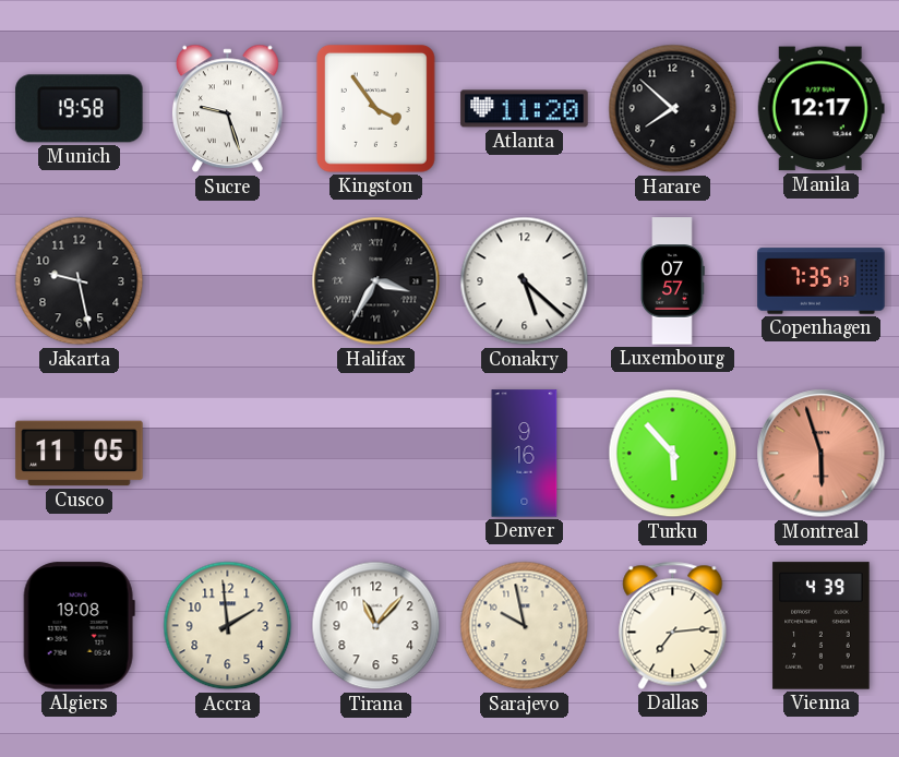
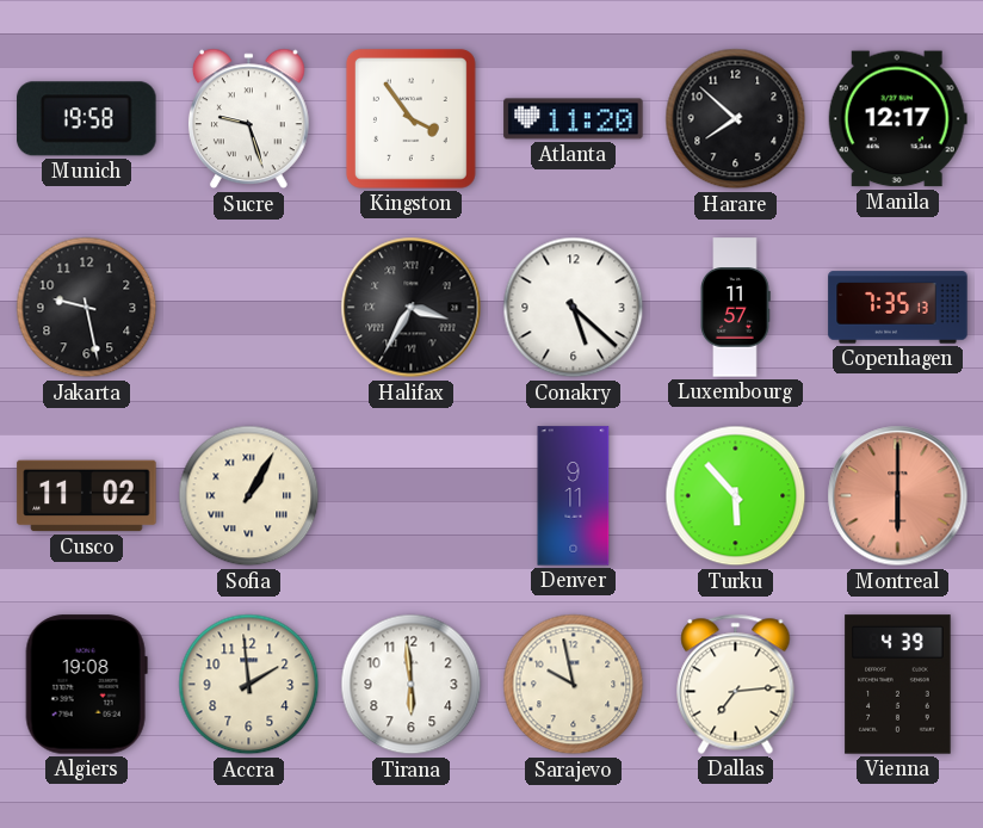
Luxembourg: 07:57 -> 11:57
Cusco: 11:05 -> 11:02
Sofia: none -> 1:05
Denver: 9:16 -> 9:11
Montreal: 5:57 -> 6:00
Tirana: 11:07 -> 5:59
